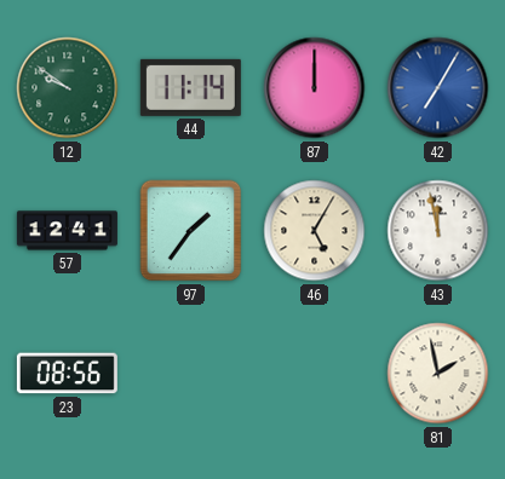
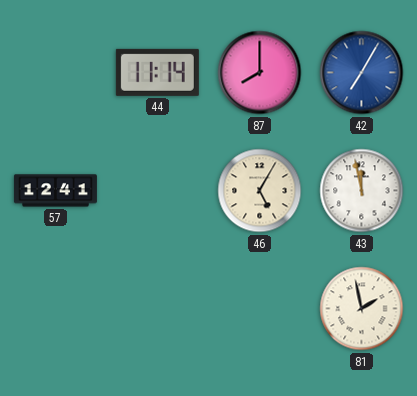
12: 9:51 -> none
87: 12:00 -> 8:00
97: 1:36 -> none
23: 08:56 -> none
